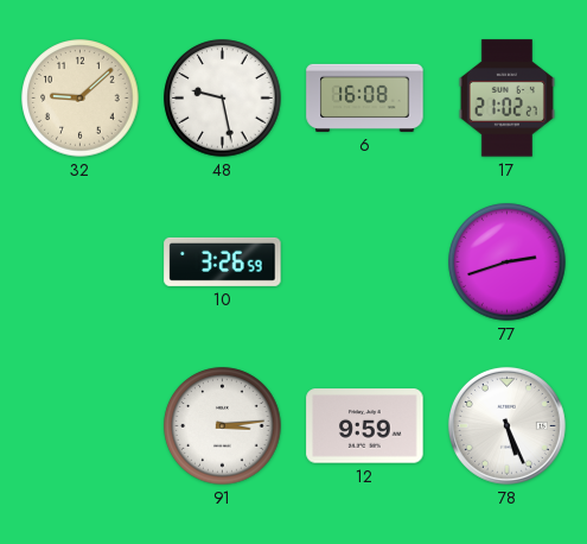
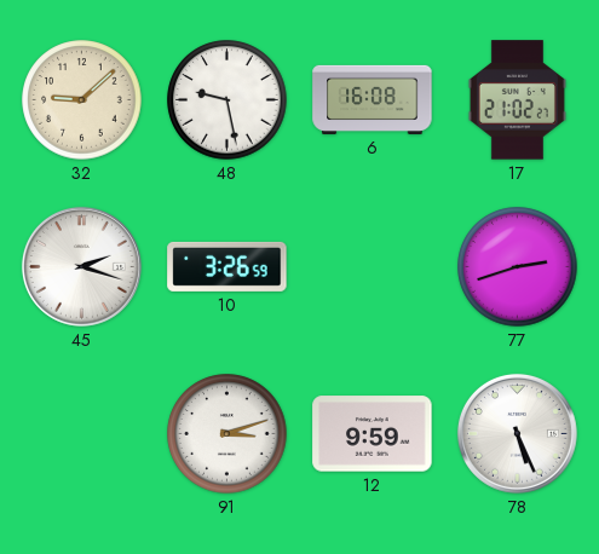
45: none -> 2:18
91: 3:14 -> 3:12
